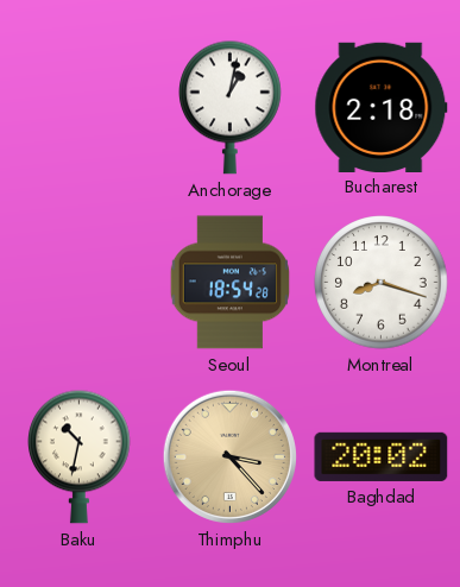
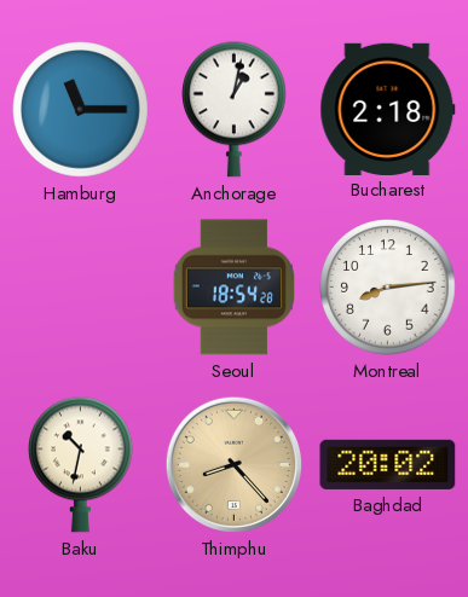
Hamburg: none -> 11:15
Montreal: 8:18 -> 8:14
Thimphu: 3:23 -> 8:23
